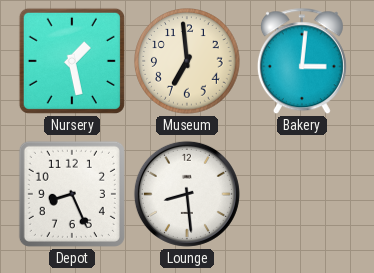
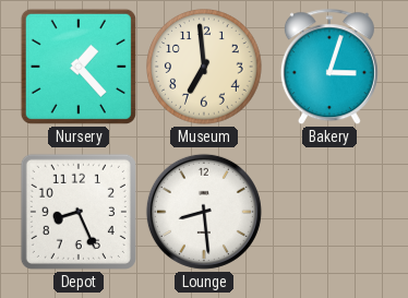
Nursery: 1:28 -> 1:23
Bakery: 3:01 -> 3:03
